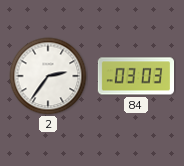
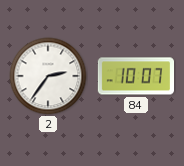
84: 03:03 -> 10:07
